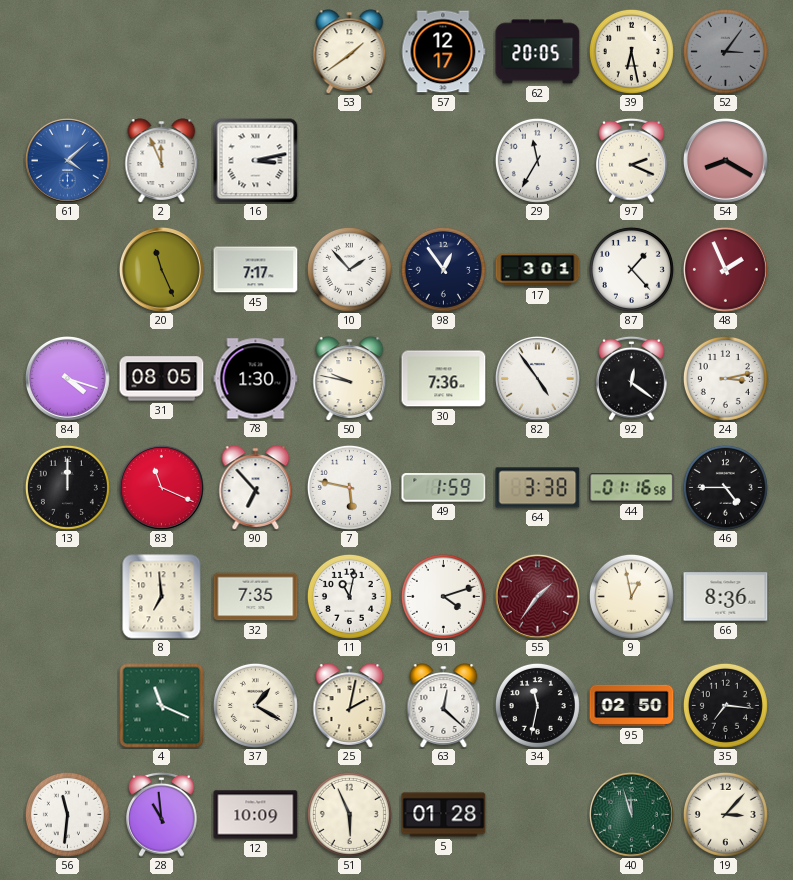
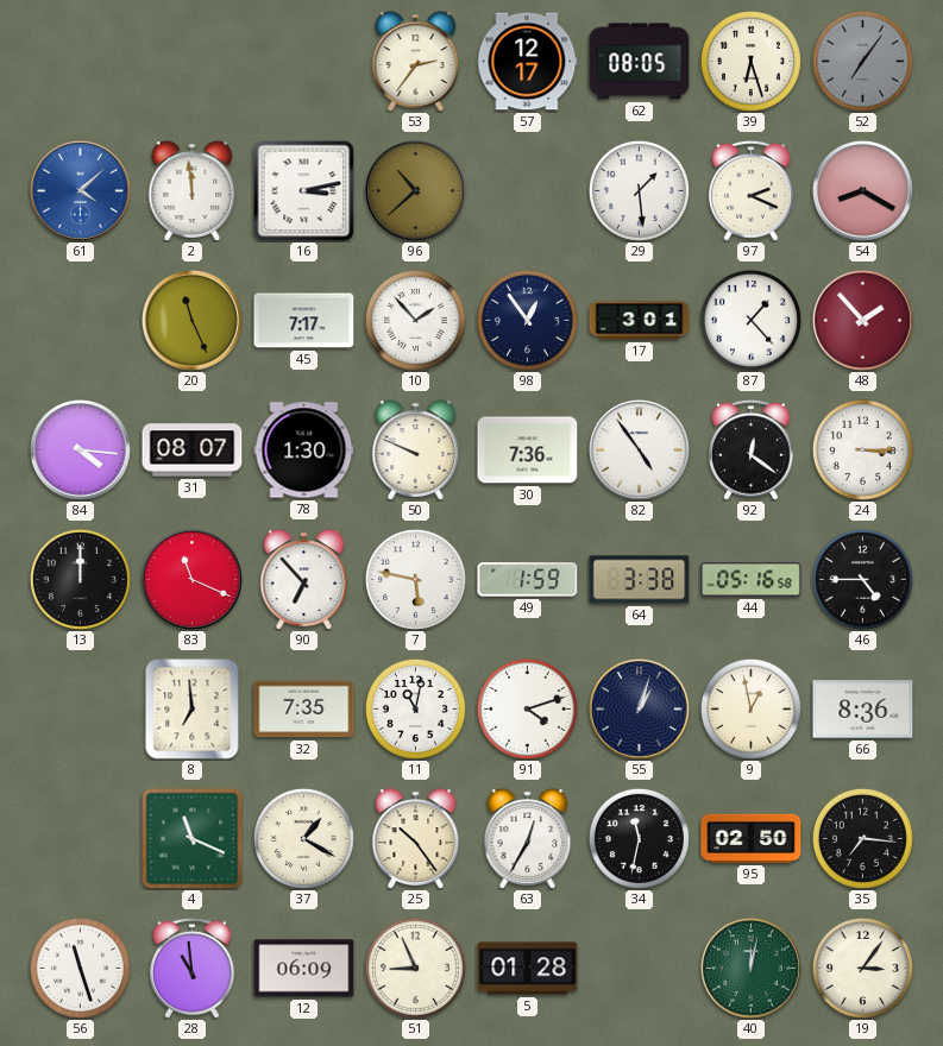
53: 1:39 -> 2:36
62: 20:05 -> 08:05
39: 6:28 -> 6:27
52: 3:06 -> 7:06
2: 11:56 -> 11:59
96: none -> 10:38
29: 11:35 -> 1:29
48: 1:56 -> 1:53
84: 4:18 -> 4:16
31: 08:05 -> 08:07
50: 9:47 -> 9:49
24: 3:13 -> 3:15
44: 01:16 -> 05:16
55: 1:36 -> 1:03
55 dial: burgundy -> navy
25: 2:02 -> 10:24
63: 12:22 -> 12:35
56: 11:31 -> 11:27
12: 10:09 -> 06:09
51: 5:56 -> 8:56
40: 11:57 -> 12:02
19: 3:07 -> 3:06
